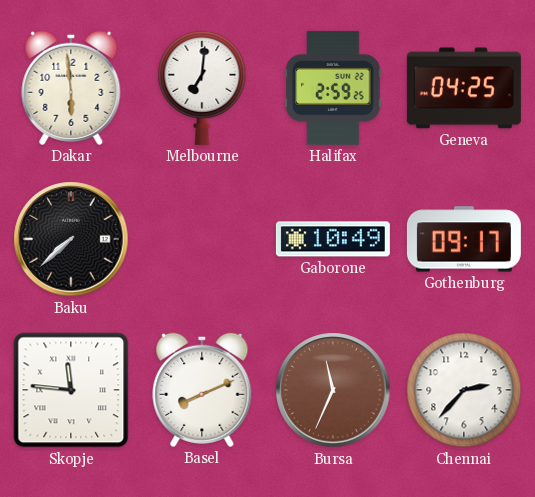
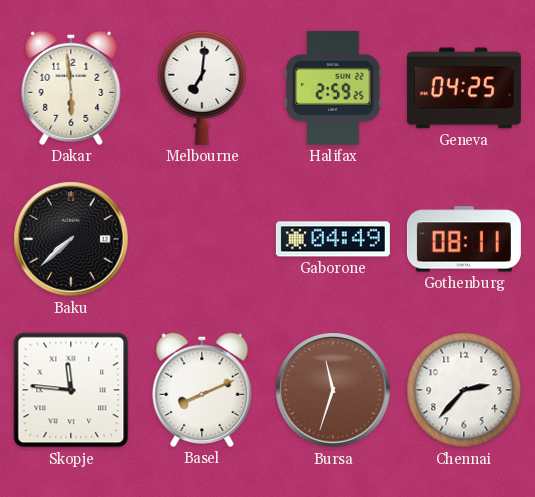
Gaborone: 10:49 -> 04:49
Gothenburg: 09:17 -> 08:11
Bursa: 11:34 -> 11:33
